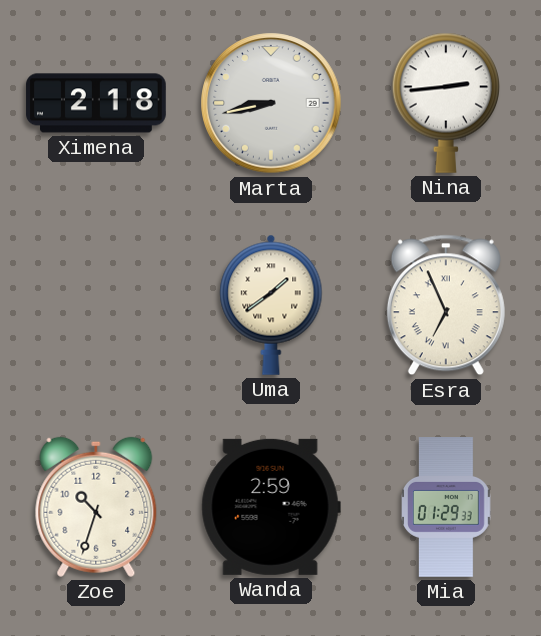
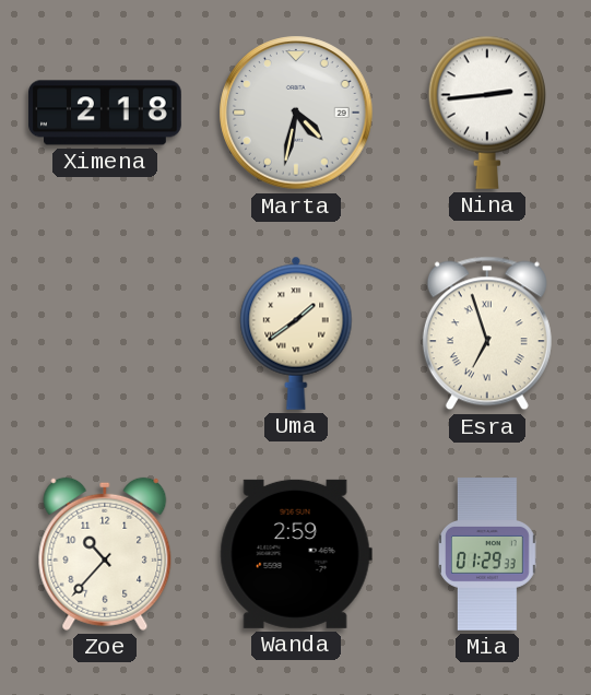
Marta: 8:43 -> 4:32
Esra: 6:56 -> 6:57
Zoe: 10:33 -> 10:37
